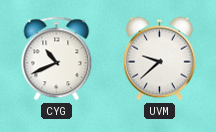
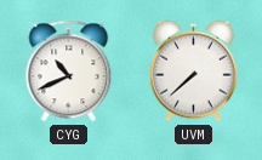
UVM: 9:38 -> 7:38
